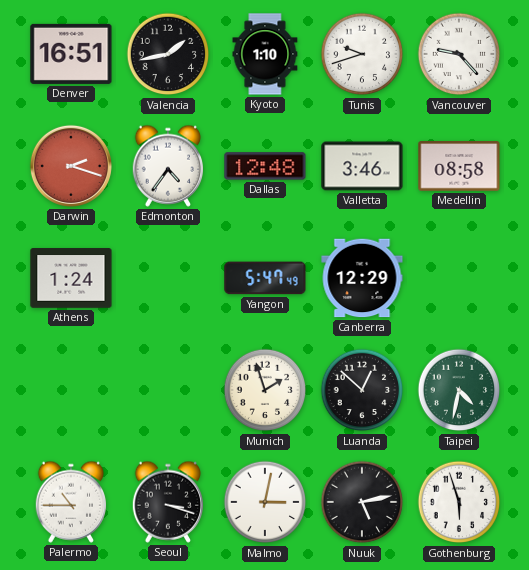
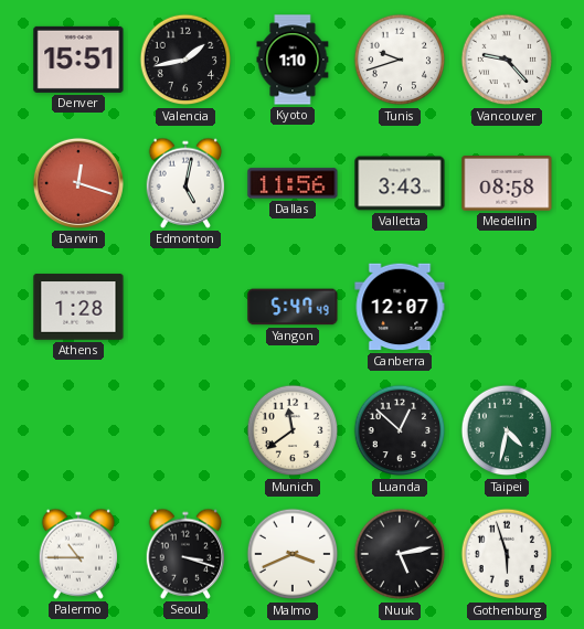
Denver: 16:51 -> 15:51
Darwin: 2:18 -> 12:18
Edmonton: 4:36 -> 5:02
Dallas: 12:48 -> 11:56
Valletta: 3:46 -> 3:43
Athens: 1:24 -> 1:28
Canberra: 12:29 -> 12:07
Munich: 1:57 -> 11:39
Malmo: 3:02 -> 3:41
